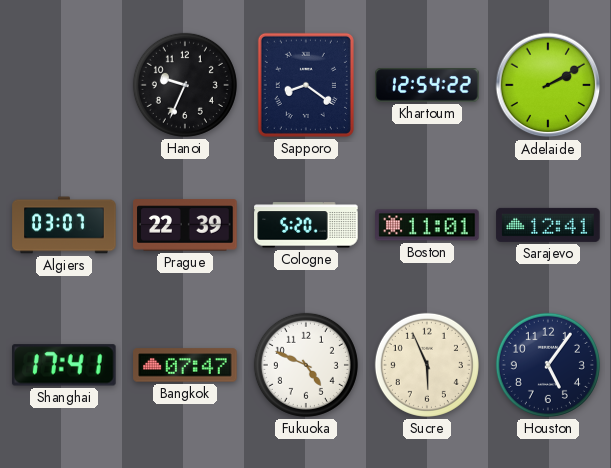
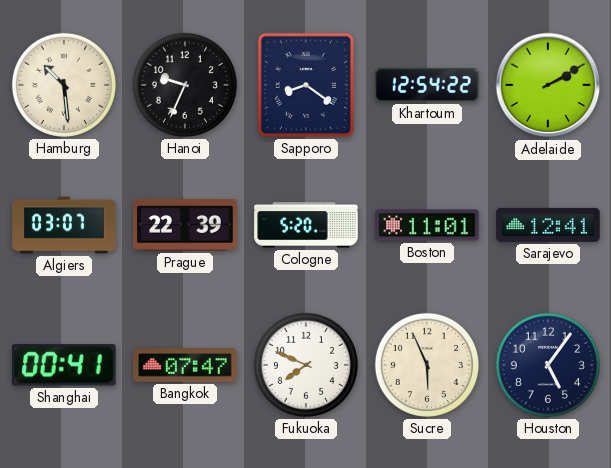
Hamburg: none -> 10:29
Shanghai: 17:41 -> 00:41
Fukuoka: 4:49 -> 7:49
